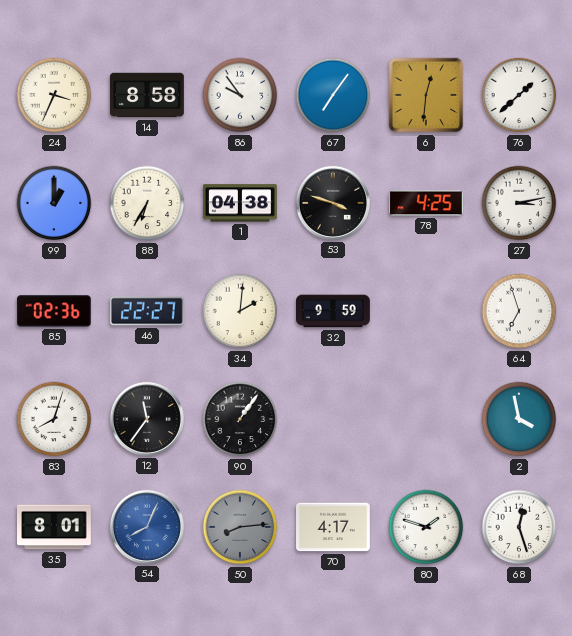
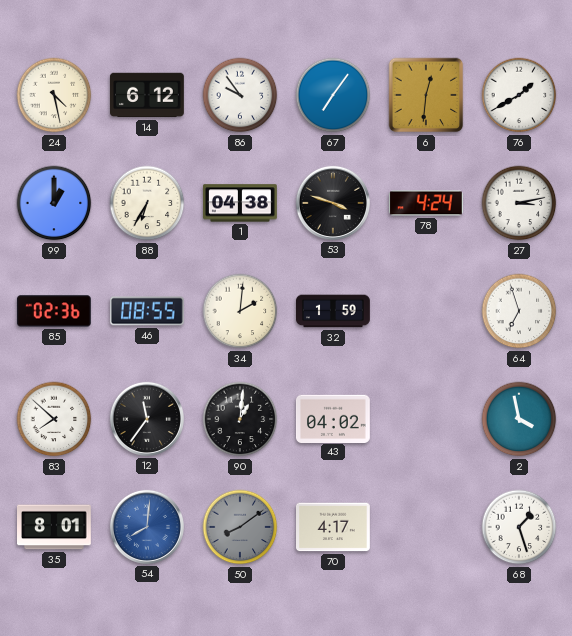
24: 3:34 -> 4:28
14: 8:58 -> 6:12
76: 1:38 -> 1:40
78: 4:25 -> 4:24
46: 22:27 -> 08:55
32: 9:59 -> 1:59
83: 8:03 -> 7:52
90: 1:06 -> 1:01
43: none -> 04:02
54: 8:04 -> 8:01
50: 8:14 -> 8:09
80: 1:48 -> none
68: 12:27 -> 1:27
